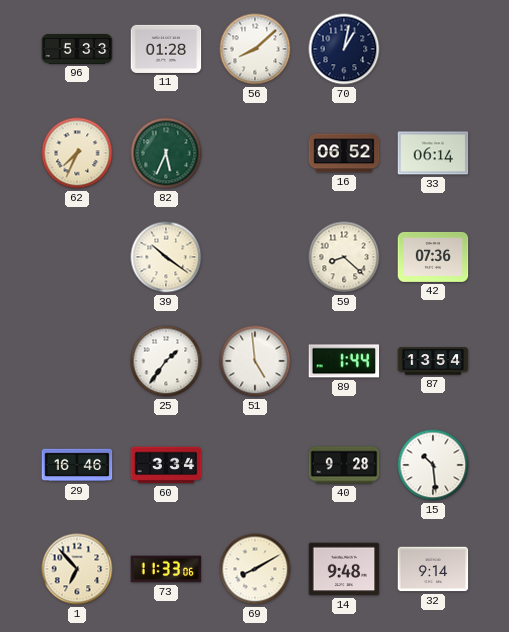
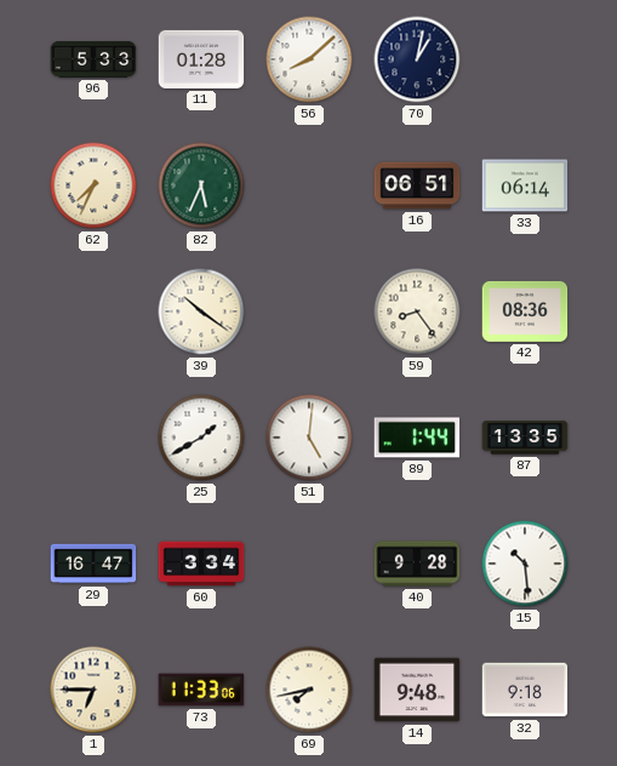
16: 06:52 -> 06:51
59: 8:22 -> 8:24
42: 07:36 -> 08:36
25: 1:36 -> 1:40
51: 4:59 -> 5:01
87: 13:54 -> 13:35
29: 16:46 -> 16:47
1: 6:53 -> 6:45
69: 8:10 -> 7:43
32: 9:14 -> 9:18
